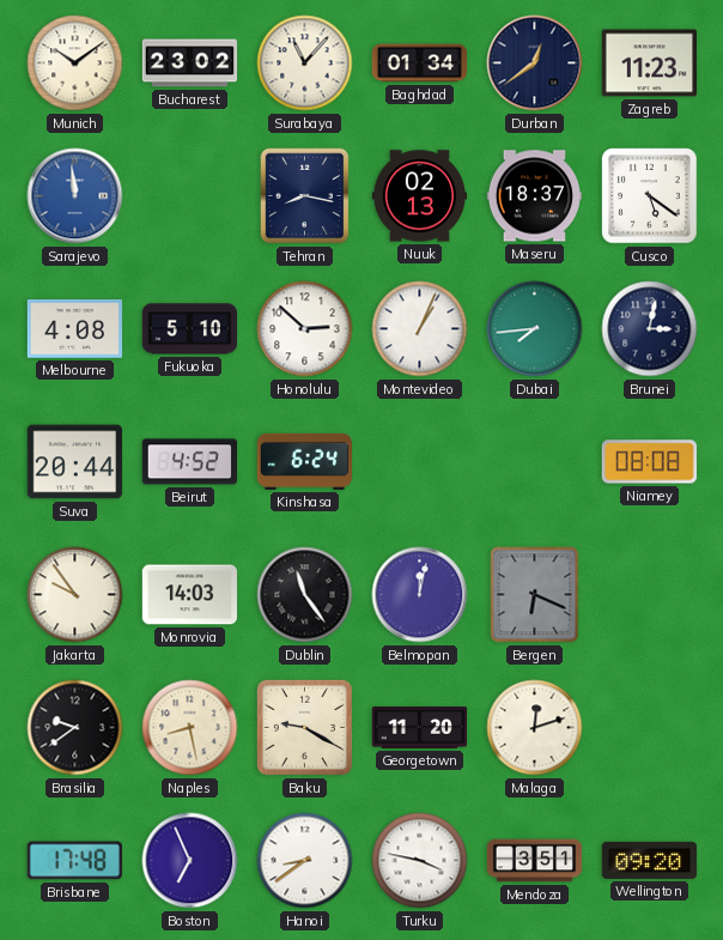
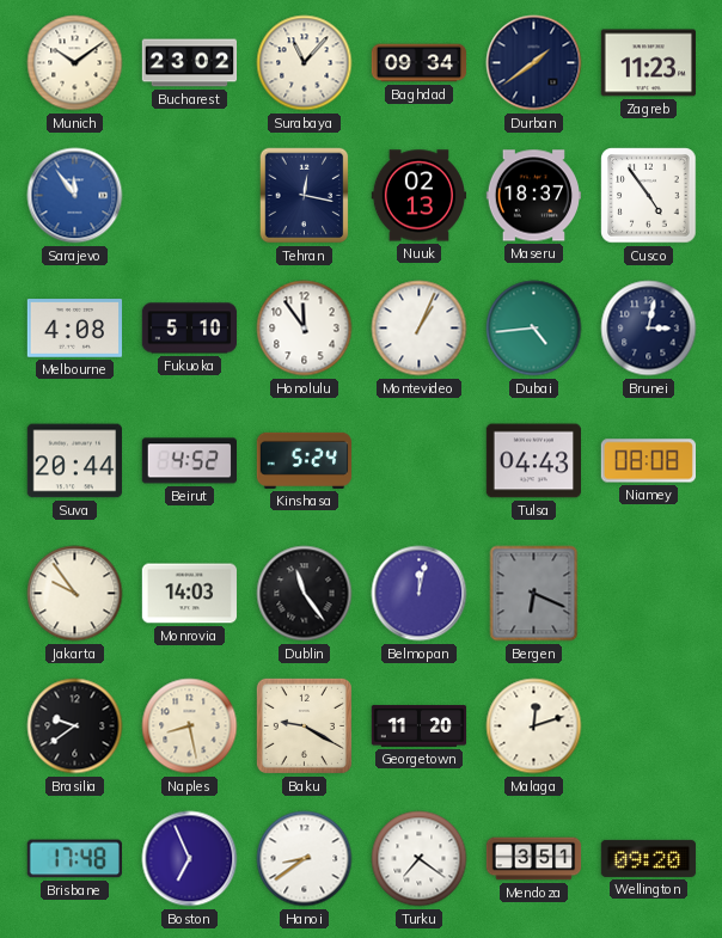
Baghdad: 01:34 -> 09:34
Durban: 12:39 -> 1:39
Sarajevo: 11:59 -> 11:54
Tehran: 8:17 -> 12:17
Cusco: 5:21 -> 4:54
Honolulu: 2:52 -> 11:54
Dubai: 7:44 -> 4:44
Kinshasa: 6:24 -> 5:24
Tulsa: none -> 04:43
Turku: 3:47 -> 7:21
